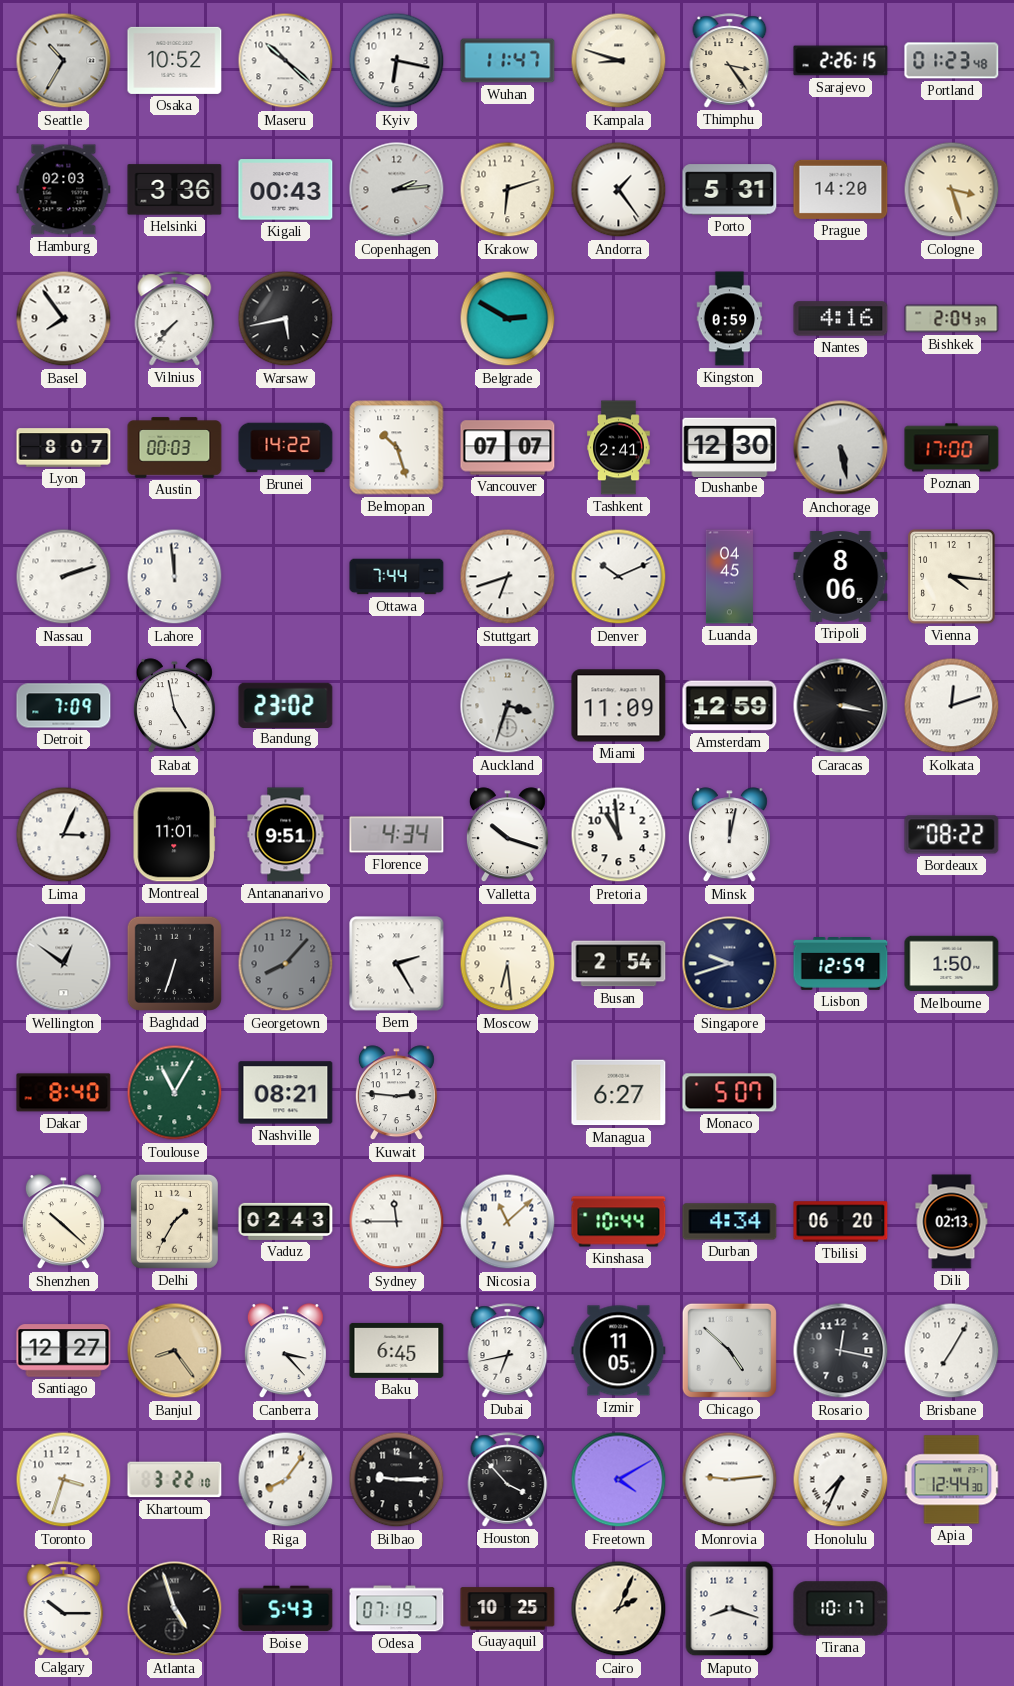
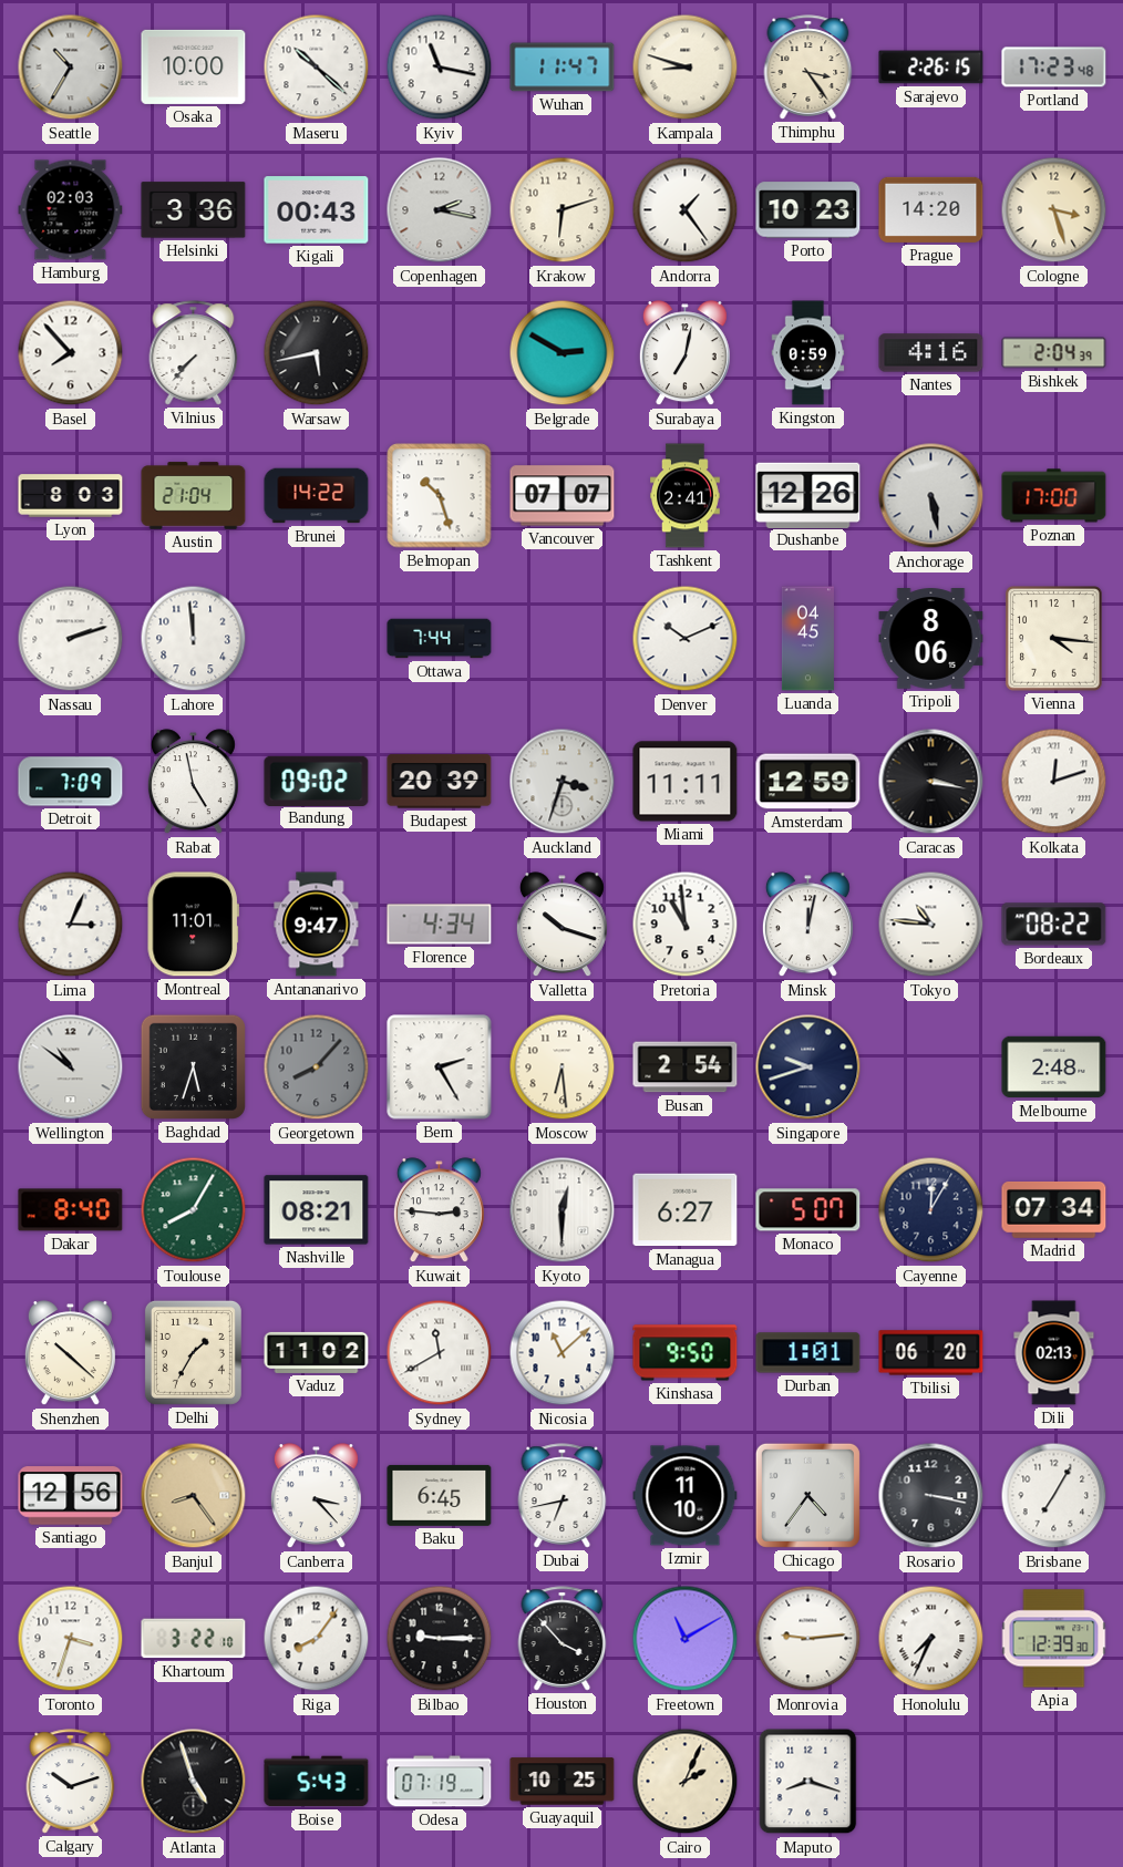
Osaka: 10:52 -> 10:00
Kyiv: 6:17 -> 11:17
Portland: 01:23 -> 17:23
Copenhagen: 2:14 -> 2:17
Porto: 5:31 -> 10:23
Basel: 7:54 -> 7:53
Surabaya: none -> 7:02
Lyon: 8:07 -> 8:03
Austin: 00:03 -> 21:04
Dushanbe: 12:30 -> 12:26
Stuttgart: 6:42 -> none
Bandung: 23:02 -> 09:02
Budapest: none -> 20:39
Miami: 11:09 -> 11:11
Antananarivo: 9:51 -> 9:47
Tokyo: none -> 10:46
Wellington: 12:51 -> 10:51
Baghdad: 6:33 -> 5:33
Lisbon: 12:59 -> none
Melbourne: 1:50 -> 2:48
Toulouse: 11:05 -> 8:05
Kyoto: none -> 12:30
Cayenne: none -> 12:05
Madrid: none -> 07:34
Vaduz: 02:43 -> 11:02
Sydney: 11:45 -> 11:40
Kinshasa: 10:44 -> 9:50
Durban: 4:34 -> 1:01
Santiago: 12:27 -> 12:56
Izmir: 11:05 -> 11:10
Chicago: 4:52 -> 4:36
Rosario: 12:17 -> 3:17
Freetown: 4:10 -> 11:10
Apia: 12:44 -> 12:39
Calgary: 10:15 -> 10:12
Tirana: 10:17 -> none
